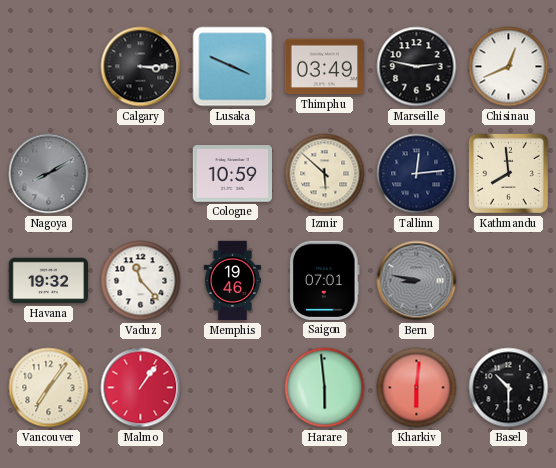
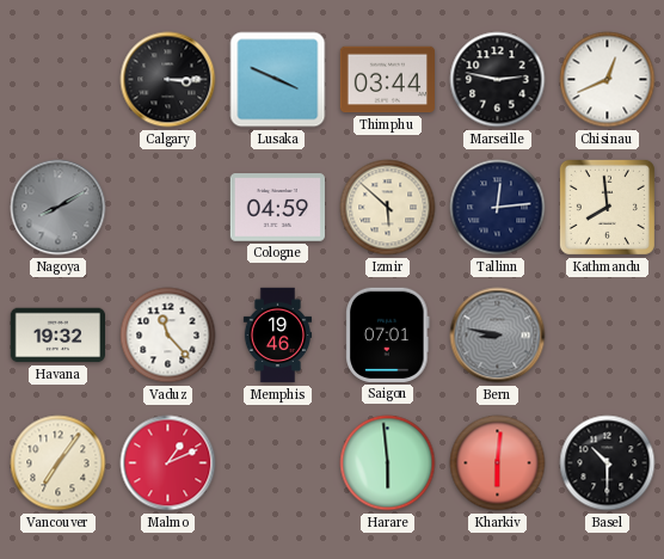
Thimphu: 03:49 -> 03:44
Cologne: 10:59 -> 04:59
Malmo: 1:06 -> 1:11
